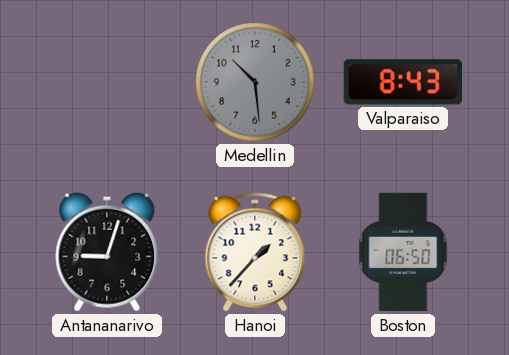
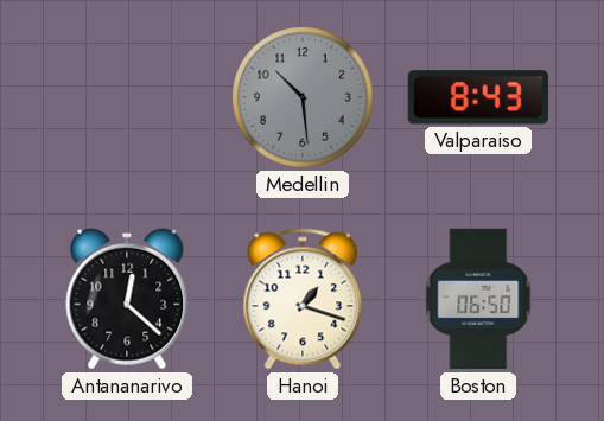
Antananarivo: 9:03 -> 12:22
Hanoi: 1:37 -> 1:18
